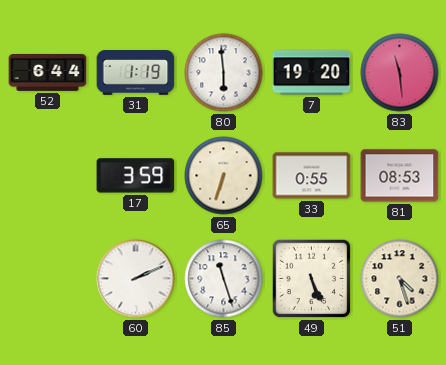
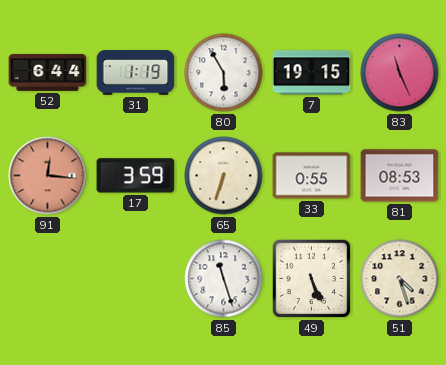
80: 5:59 -> 5:55
7: 19:20 -> 19:15
83: 11:29 -> 11:26
91: none -> 12:16
60: 2:11 -> none
